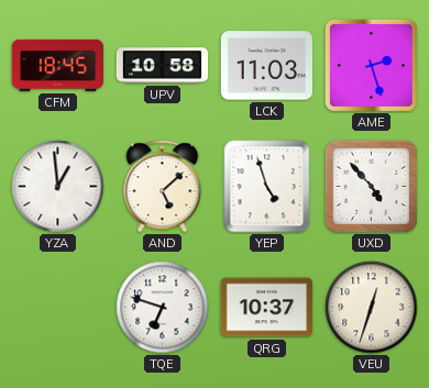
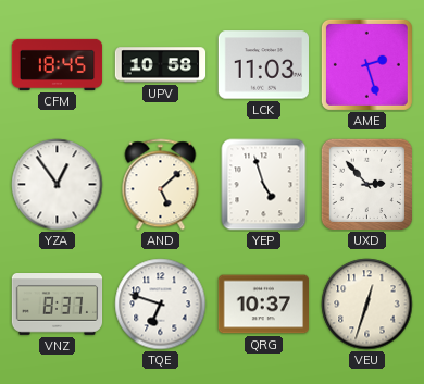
YZA: 12:59 -> 12:54
UXD: 4:53 -> 2:53
VNZ: none -> 8:37
